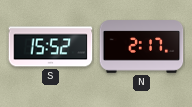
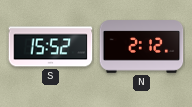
N: 2:17 -> 2:12
